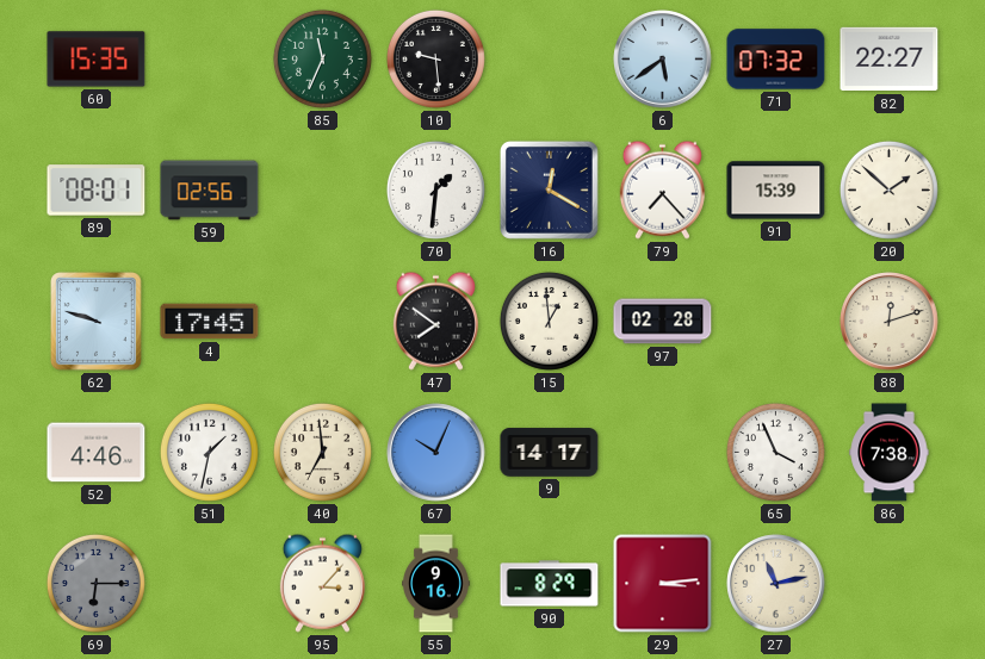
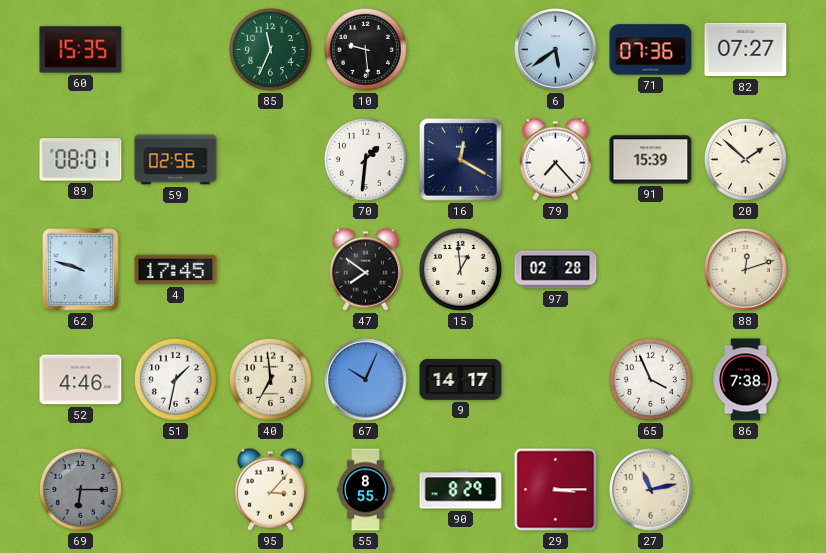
71: 07:32 -> 07:36
82: 22:27 -> 07:27
55: 9:16 -> 8:55
29: 3:14 -> 3:15
